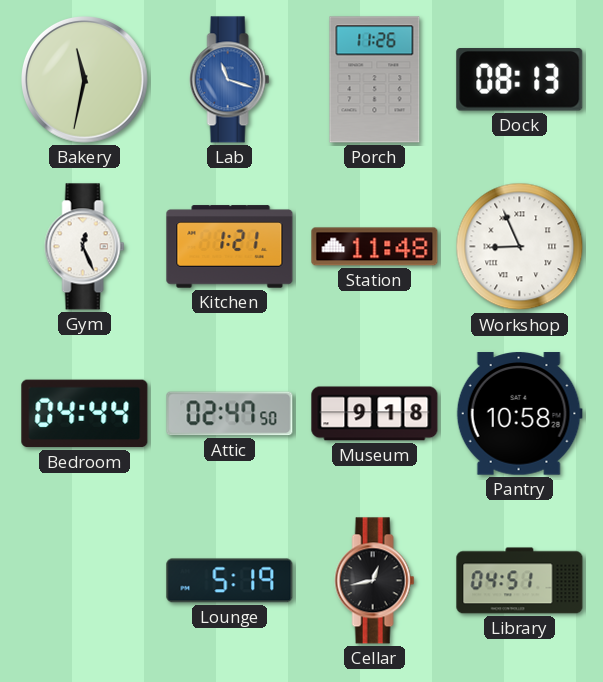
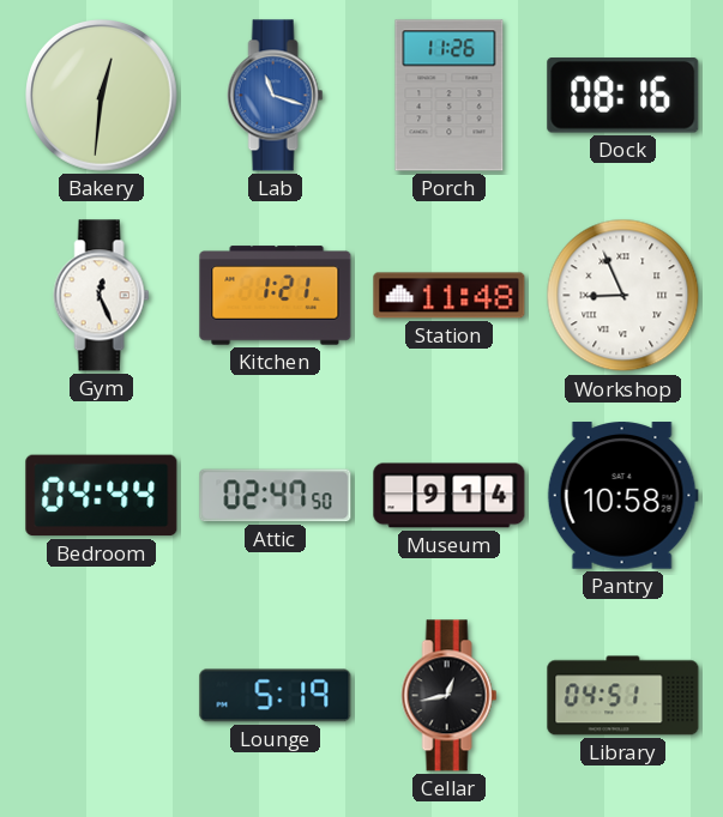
Bakery: 11:32 -> 12:31
Dock: 08:13 -> 08:16
Museum: 9:18 -> 9:14
